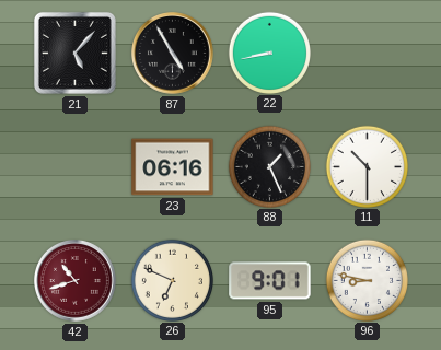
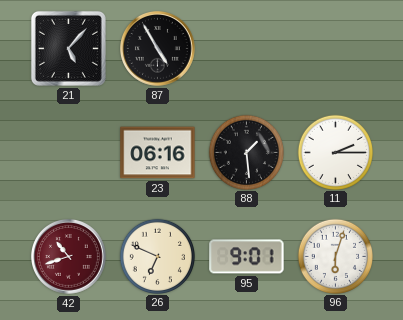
22: 8:43 -> none
88: 1:26 -> 1:29
11: 10:30 -> 2:15
96: 8:47 -> 6:03
